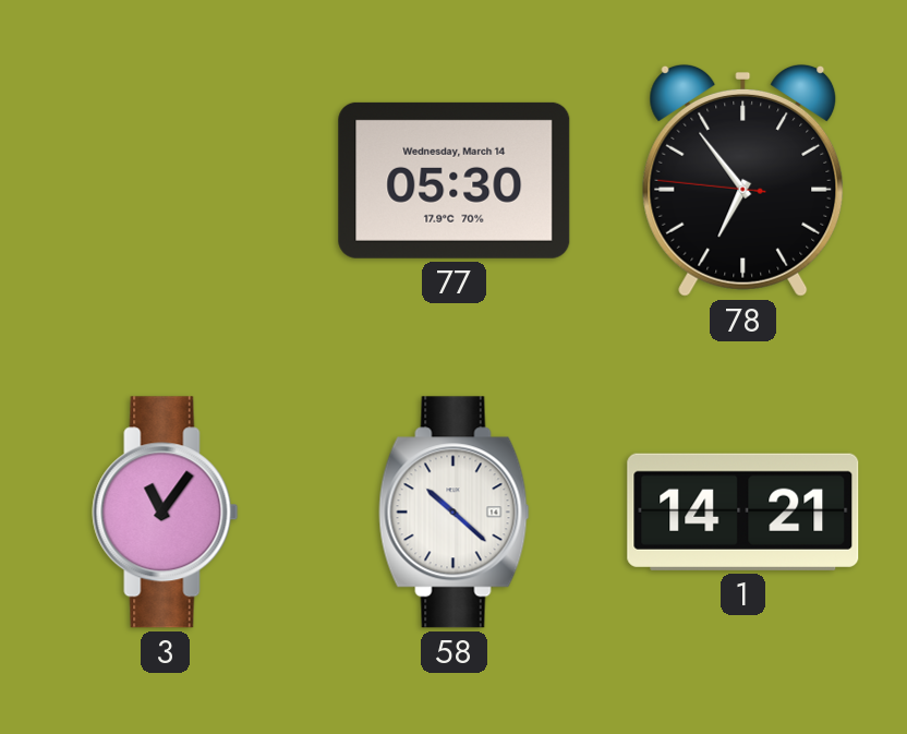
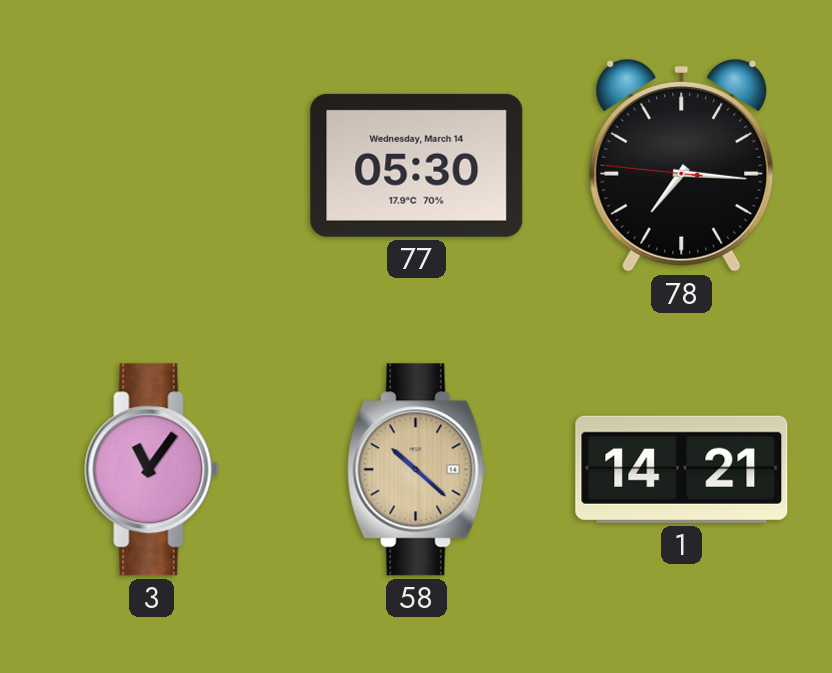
78: 6:53 -> 7:15
58 dial: white -> champagne
